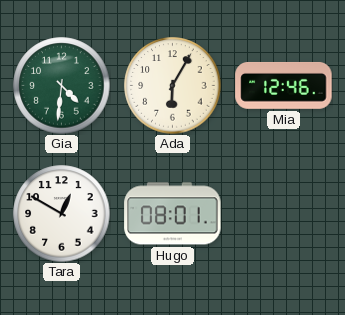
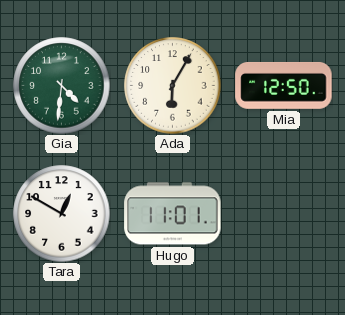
Mia: 12:46 -> 12:50
Hugo: 08:01 -> 11:01
